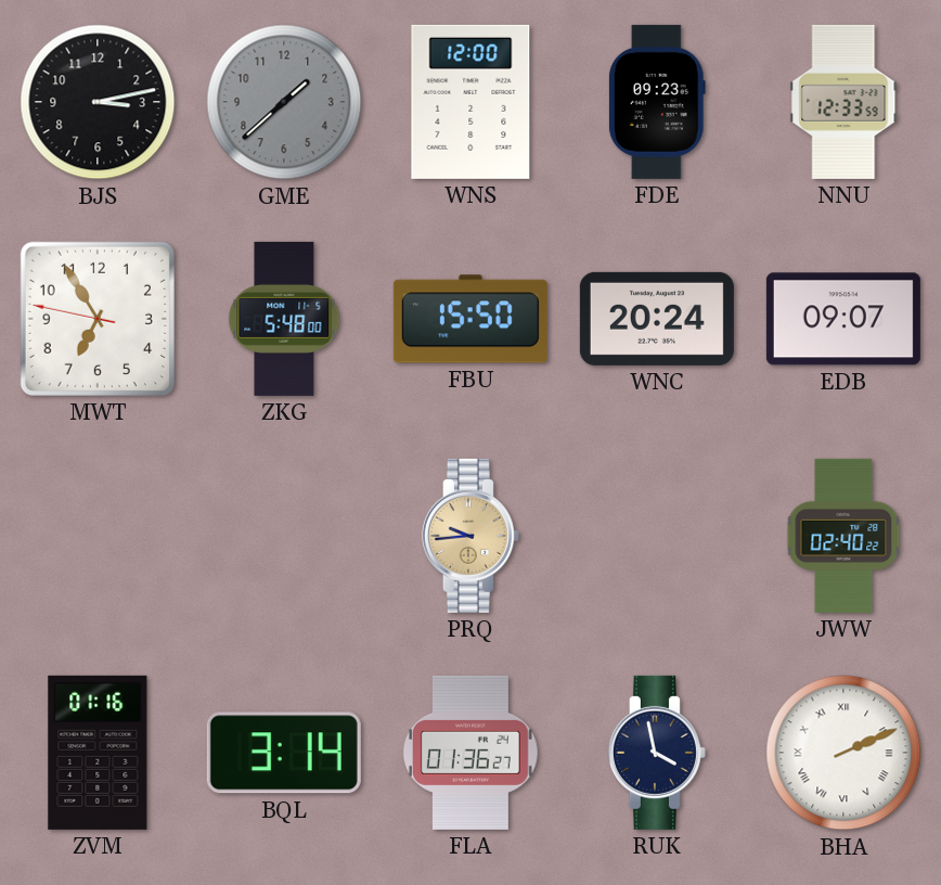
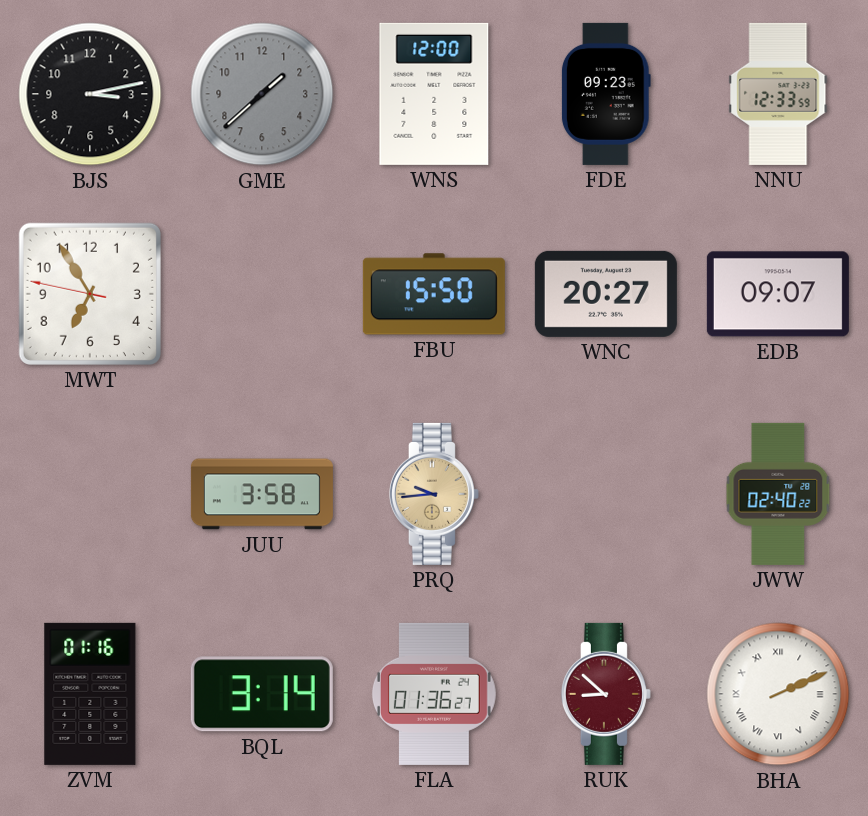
ZKG: 5:48 -> none
WNC: 20:24 -> 20:27
JUU: none -> 3:58
RUK: 3:58 -> 8:52
RUK dial: navy -> burgundy
